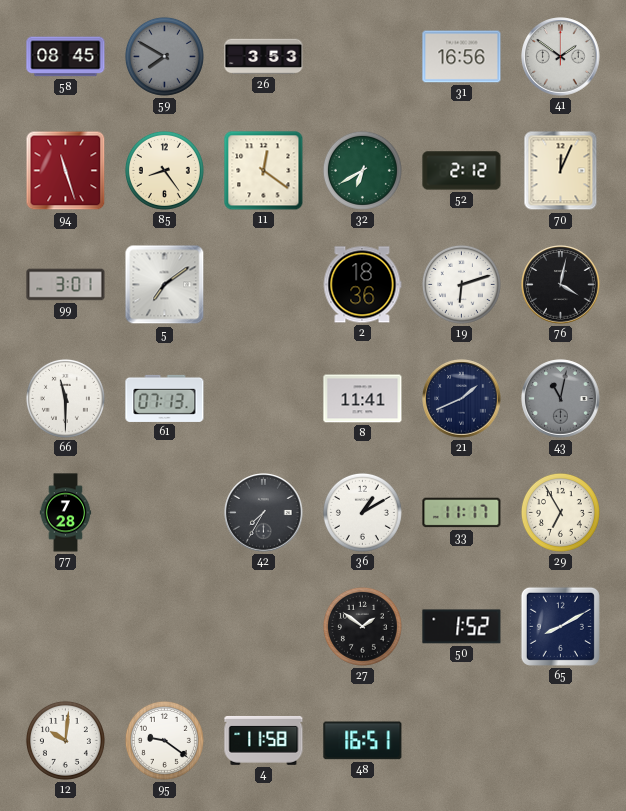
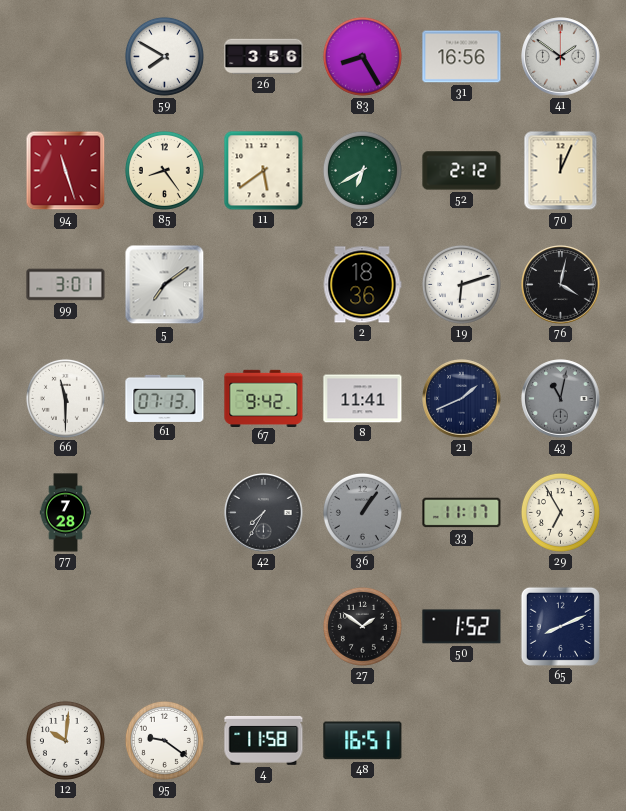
58: 08:45 -> none
59 dial: grey -> white
26: 3:53 -> 3:56
83: none -> 8:25
11: 12:21 -> 5:39
67: none -> 9:42
36: 1:10 -> 1:06
36 dial: white -> grey
65: 8:10 -> 8:11
